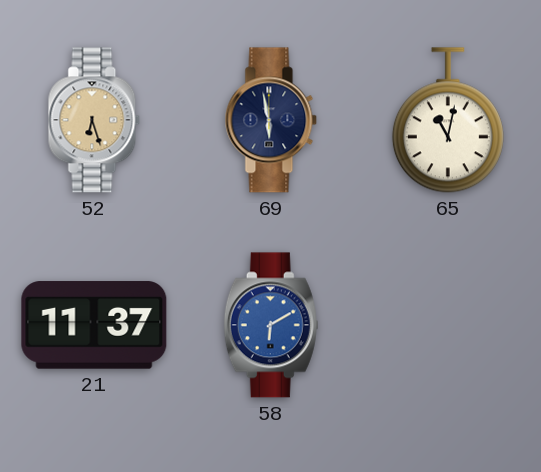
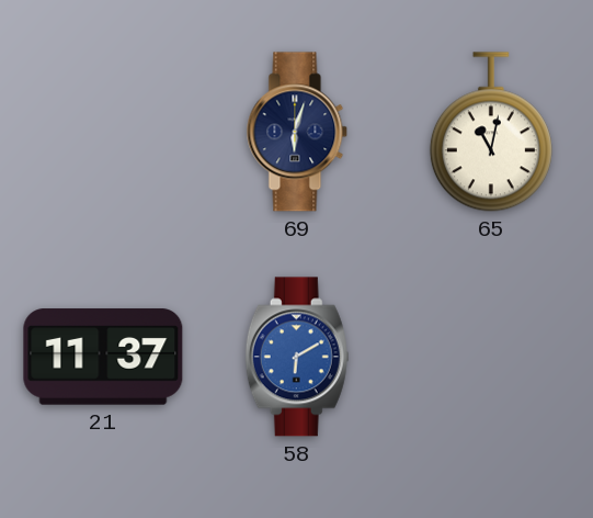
52: 6:27 -> none
69: 5:58 -> 6:03
